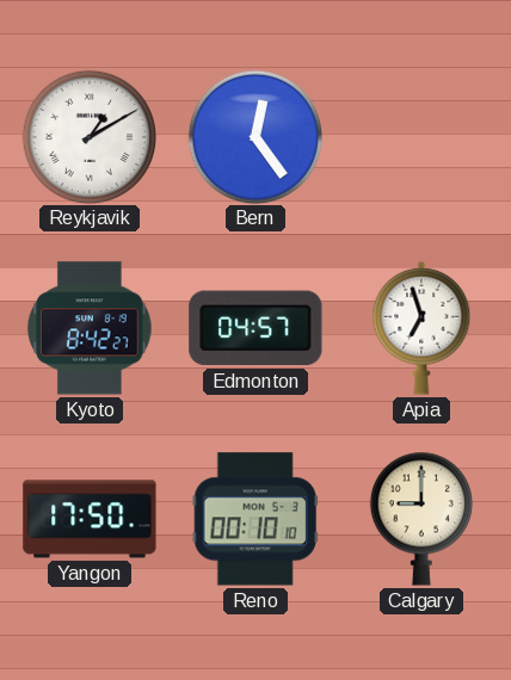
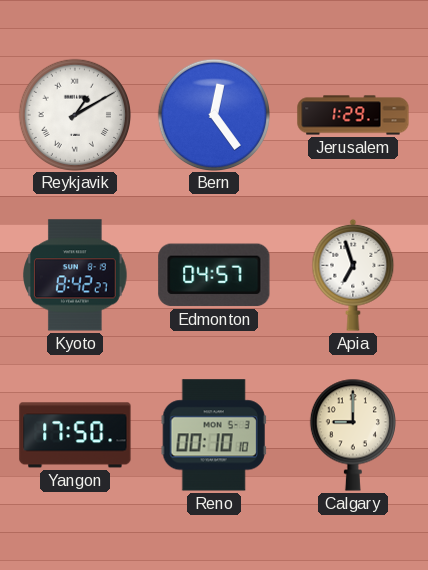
Jerusalem: none -> 1:29
